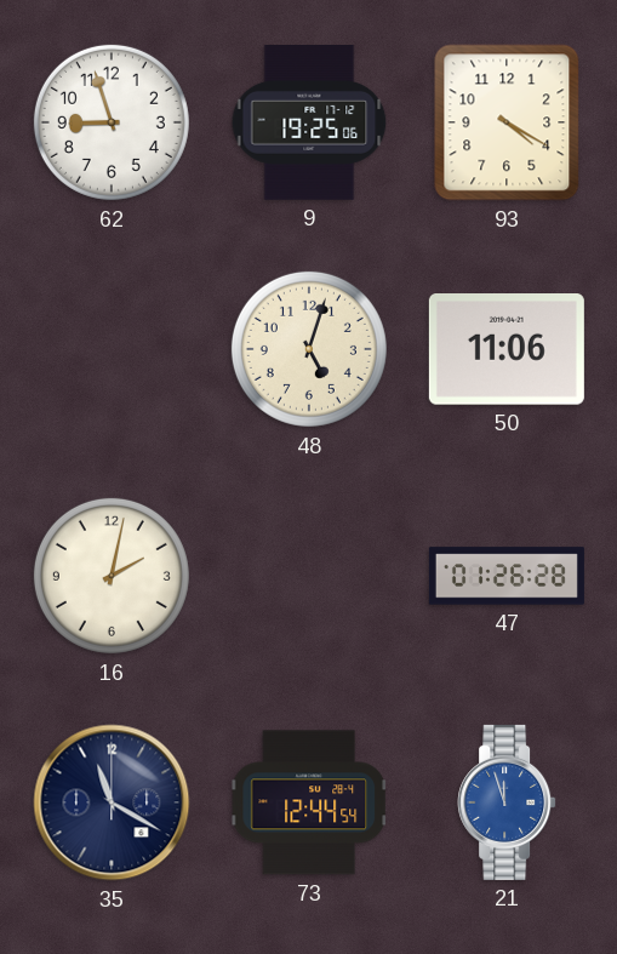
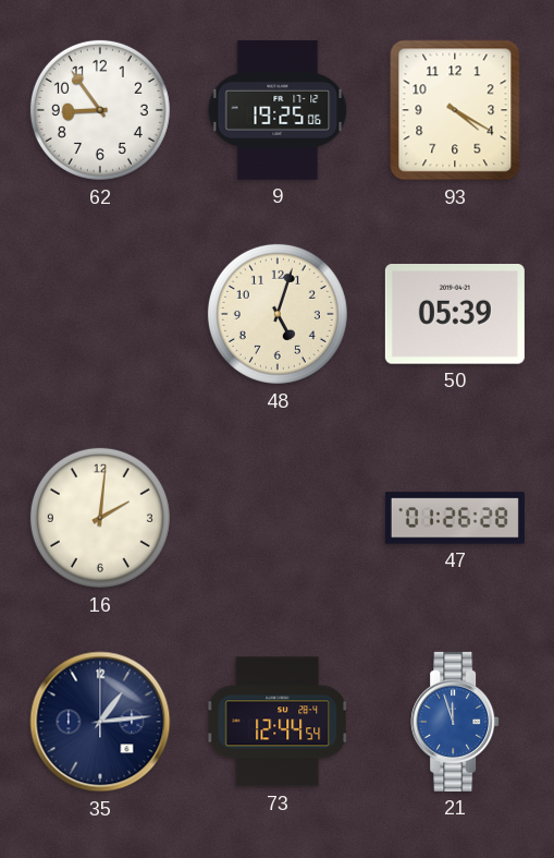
62: 8:57 -> 8:54
50: 11:06 -> 05:39
16: 2:02 -> 2:01
35: 11:20 -> 1:14
